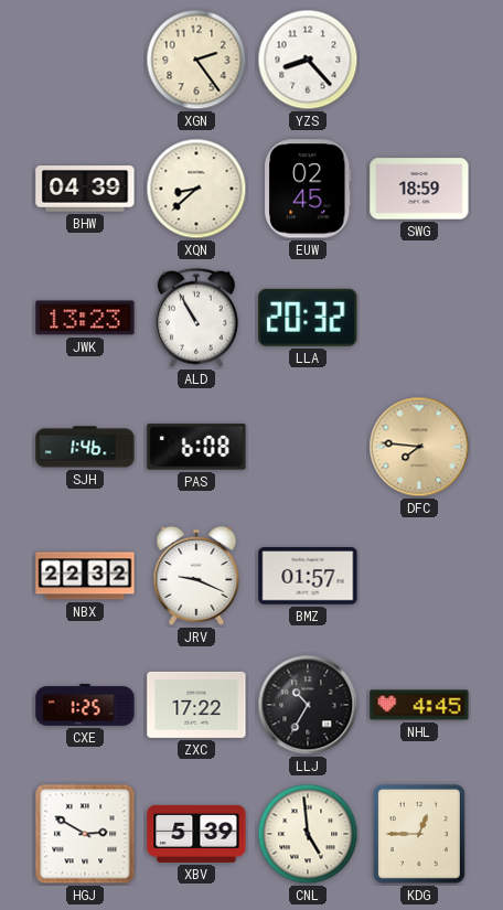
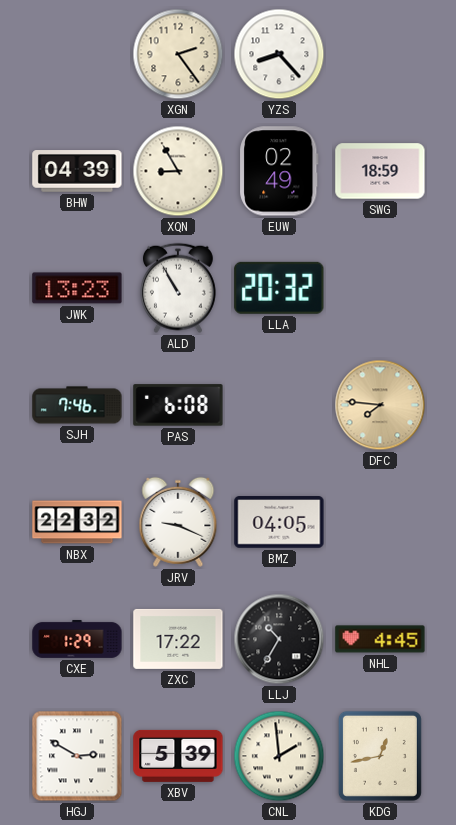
XQN: 8:38 -> 8:55
EUW: 02:45 -> 02:49
SJH: 1:46 -> 7:46
BMZ: 01:57 -> 04:05
CXE: 1:25 -> 1:29
CNL: 4:59 -> 1:59
KDG: 12:45 -> 12:43
